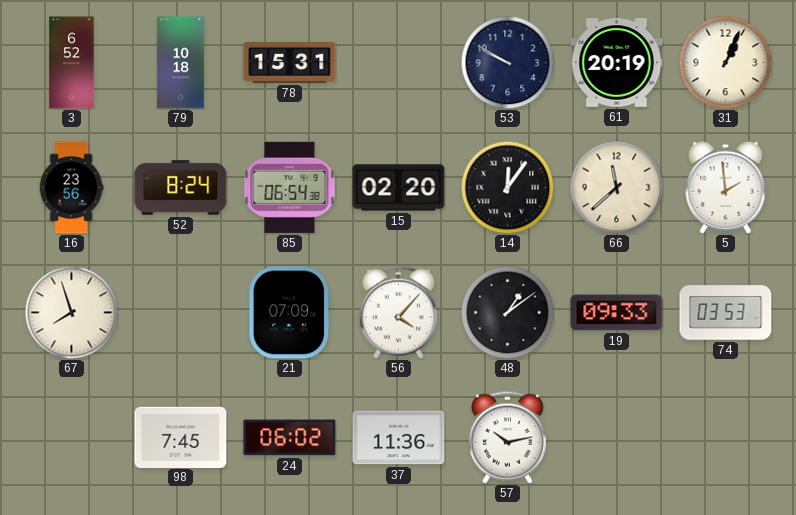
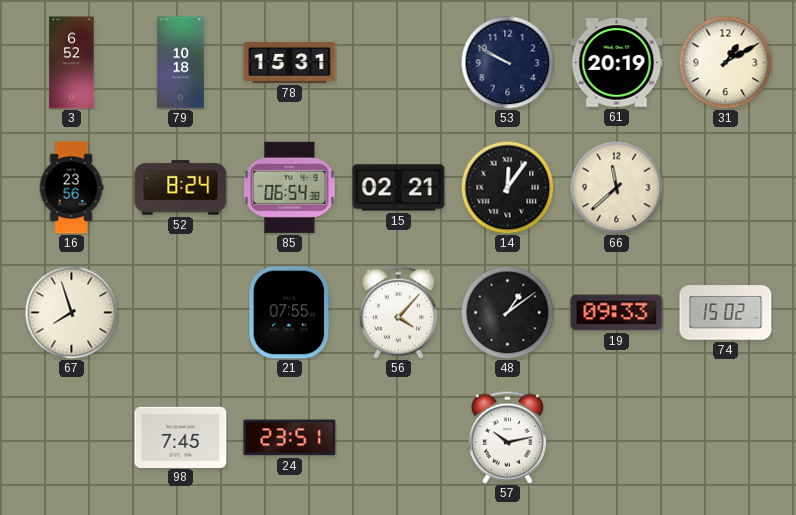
31: 1:04 -> 1:10
15: 02:20 -> 02:21
5: 1:59 -> none
21: 07:09 -> 07:55
74: 03:53 -> 15:02
24: 06:02 -> 23:51
37: 11:36 -> none
